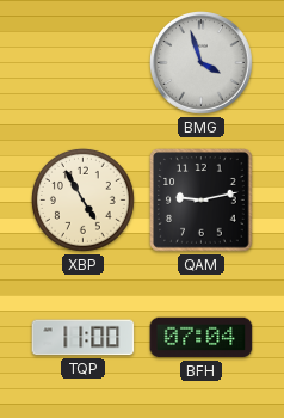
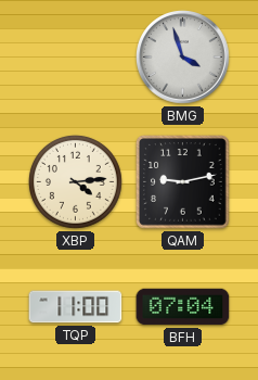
XBP: 4:55 -> 4:14
